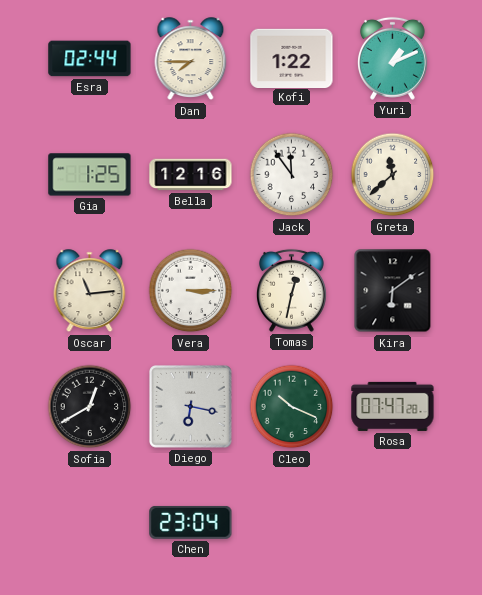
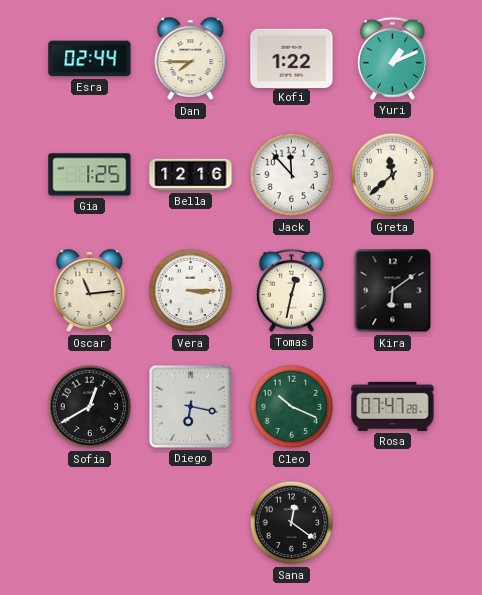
Jack: 11:54 -> 11:53
Chen: 23:04 -> none
Sana: none -> 12:21
